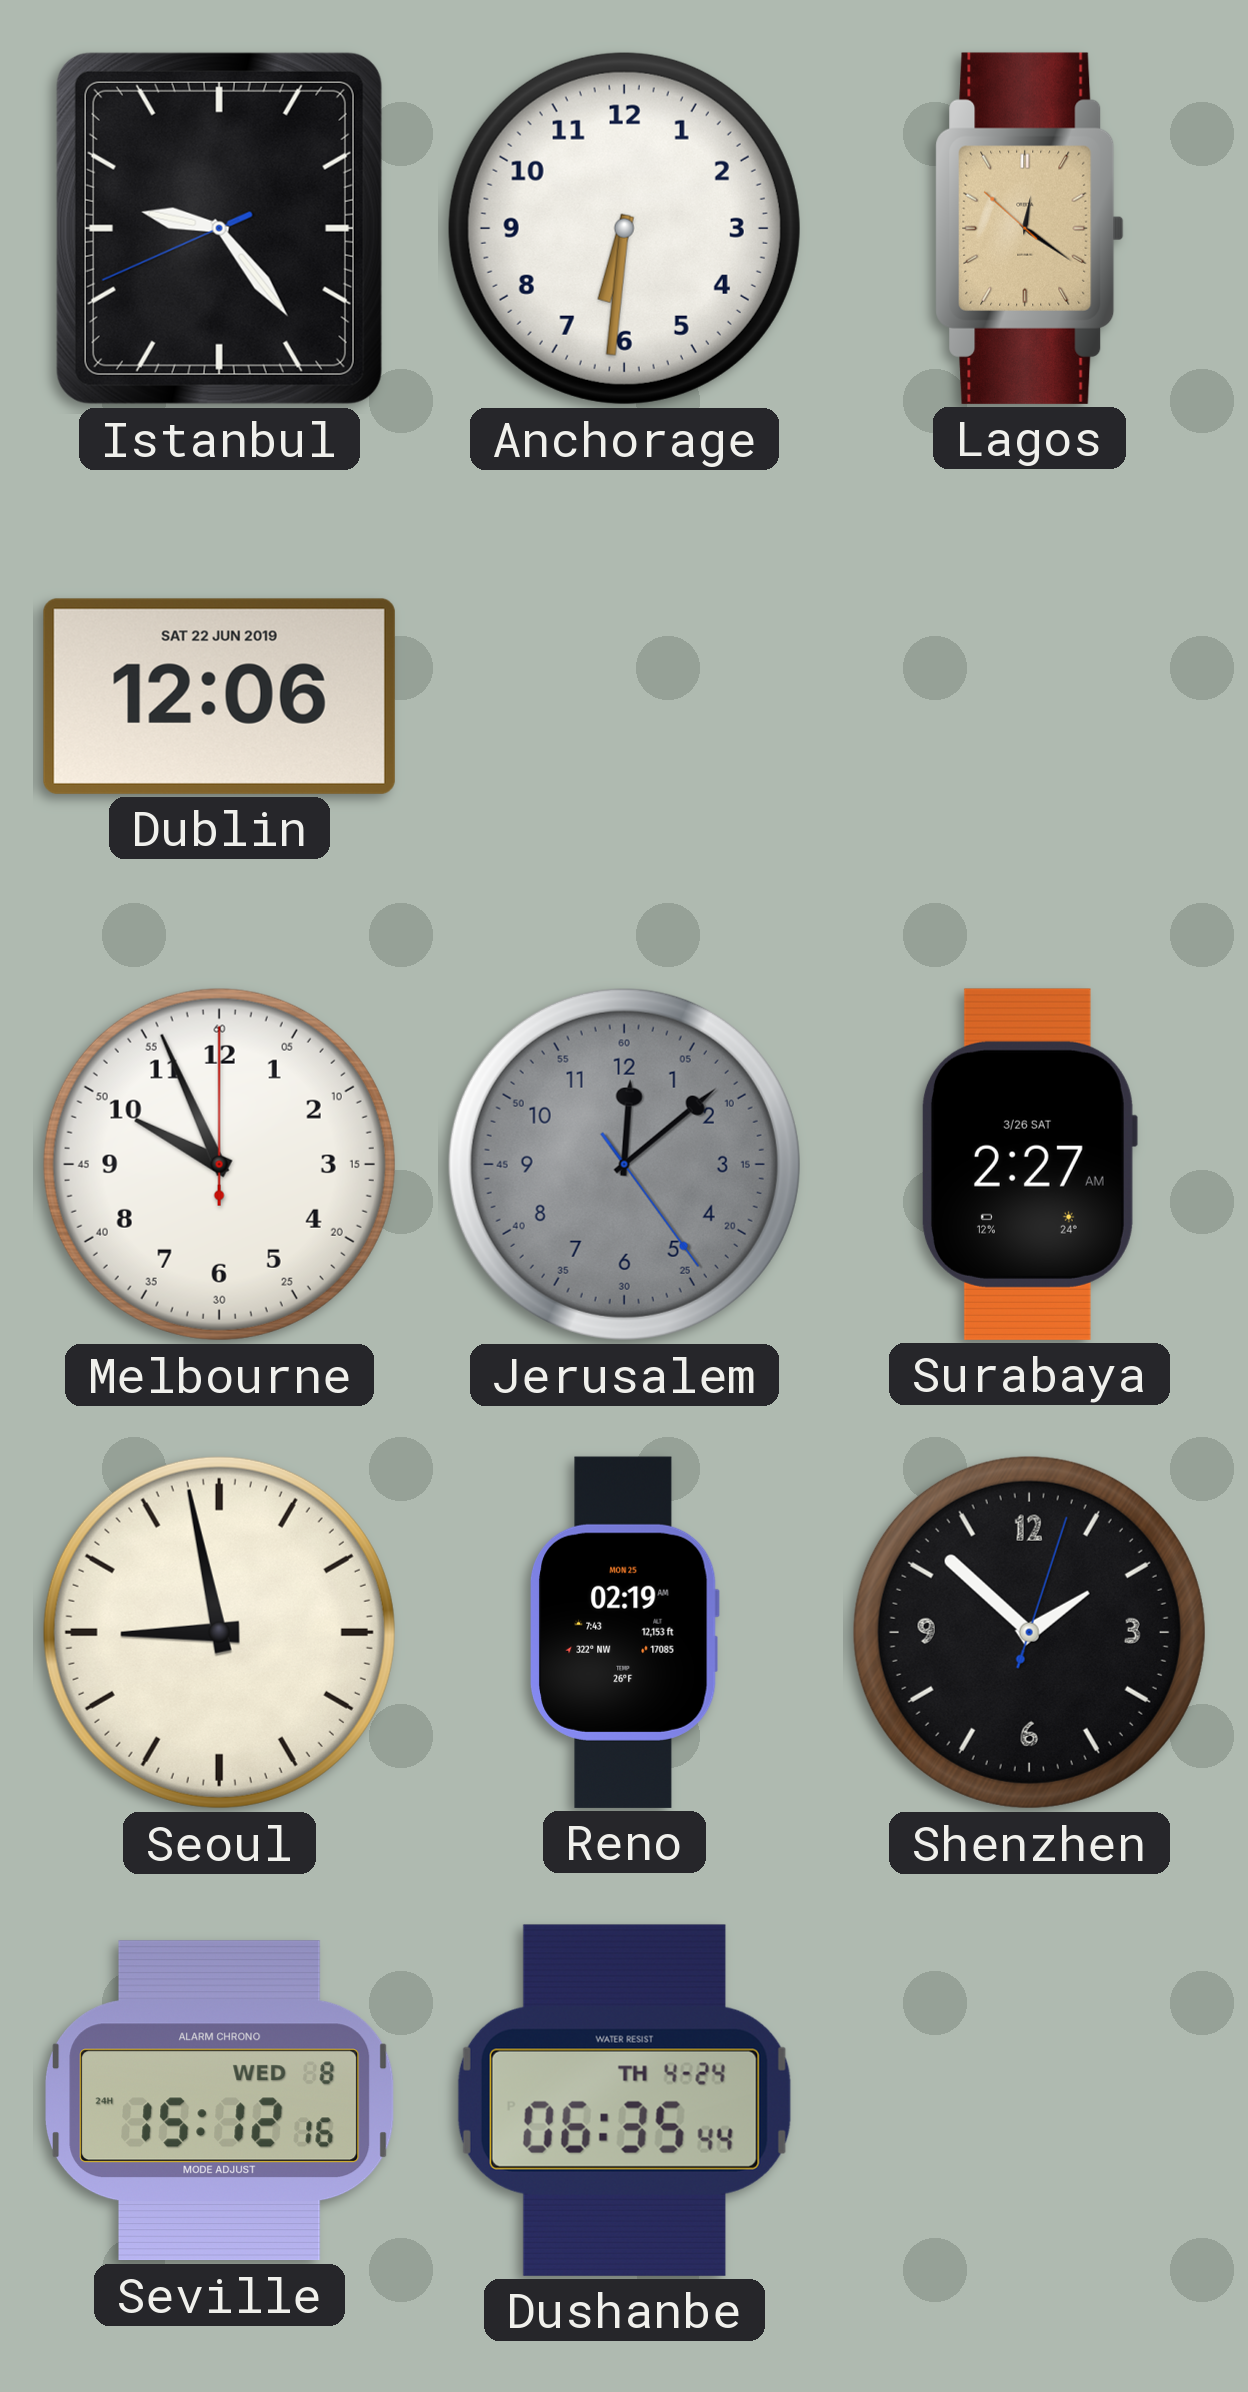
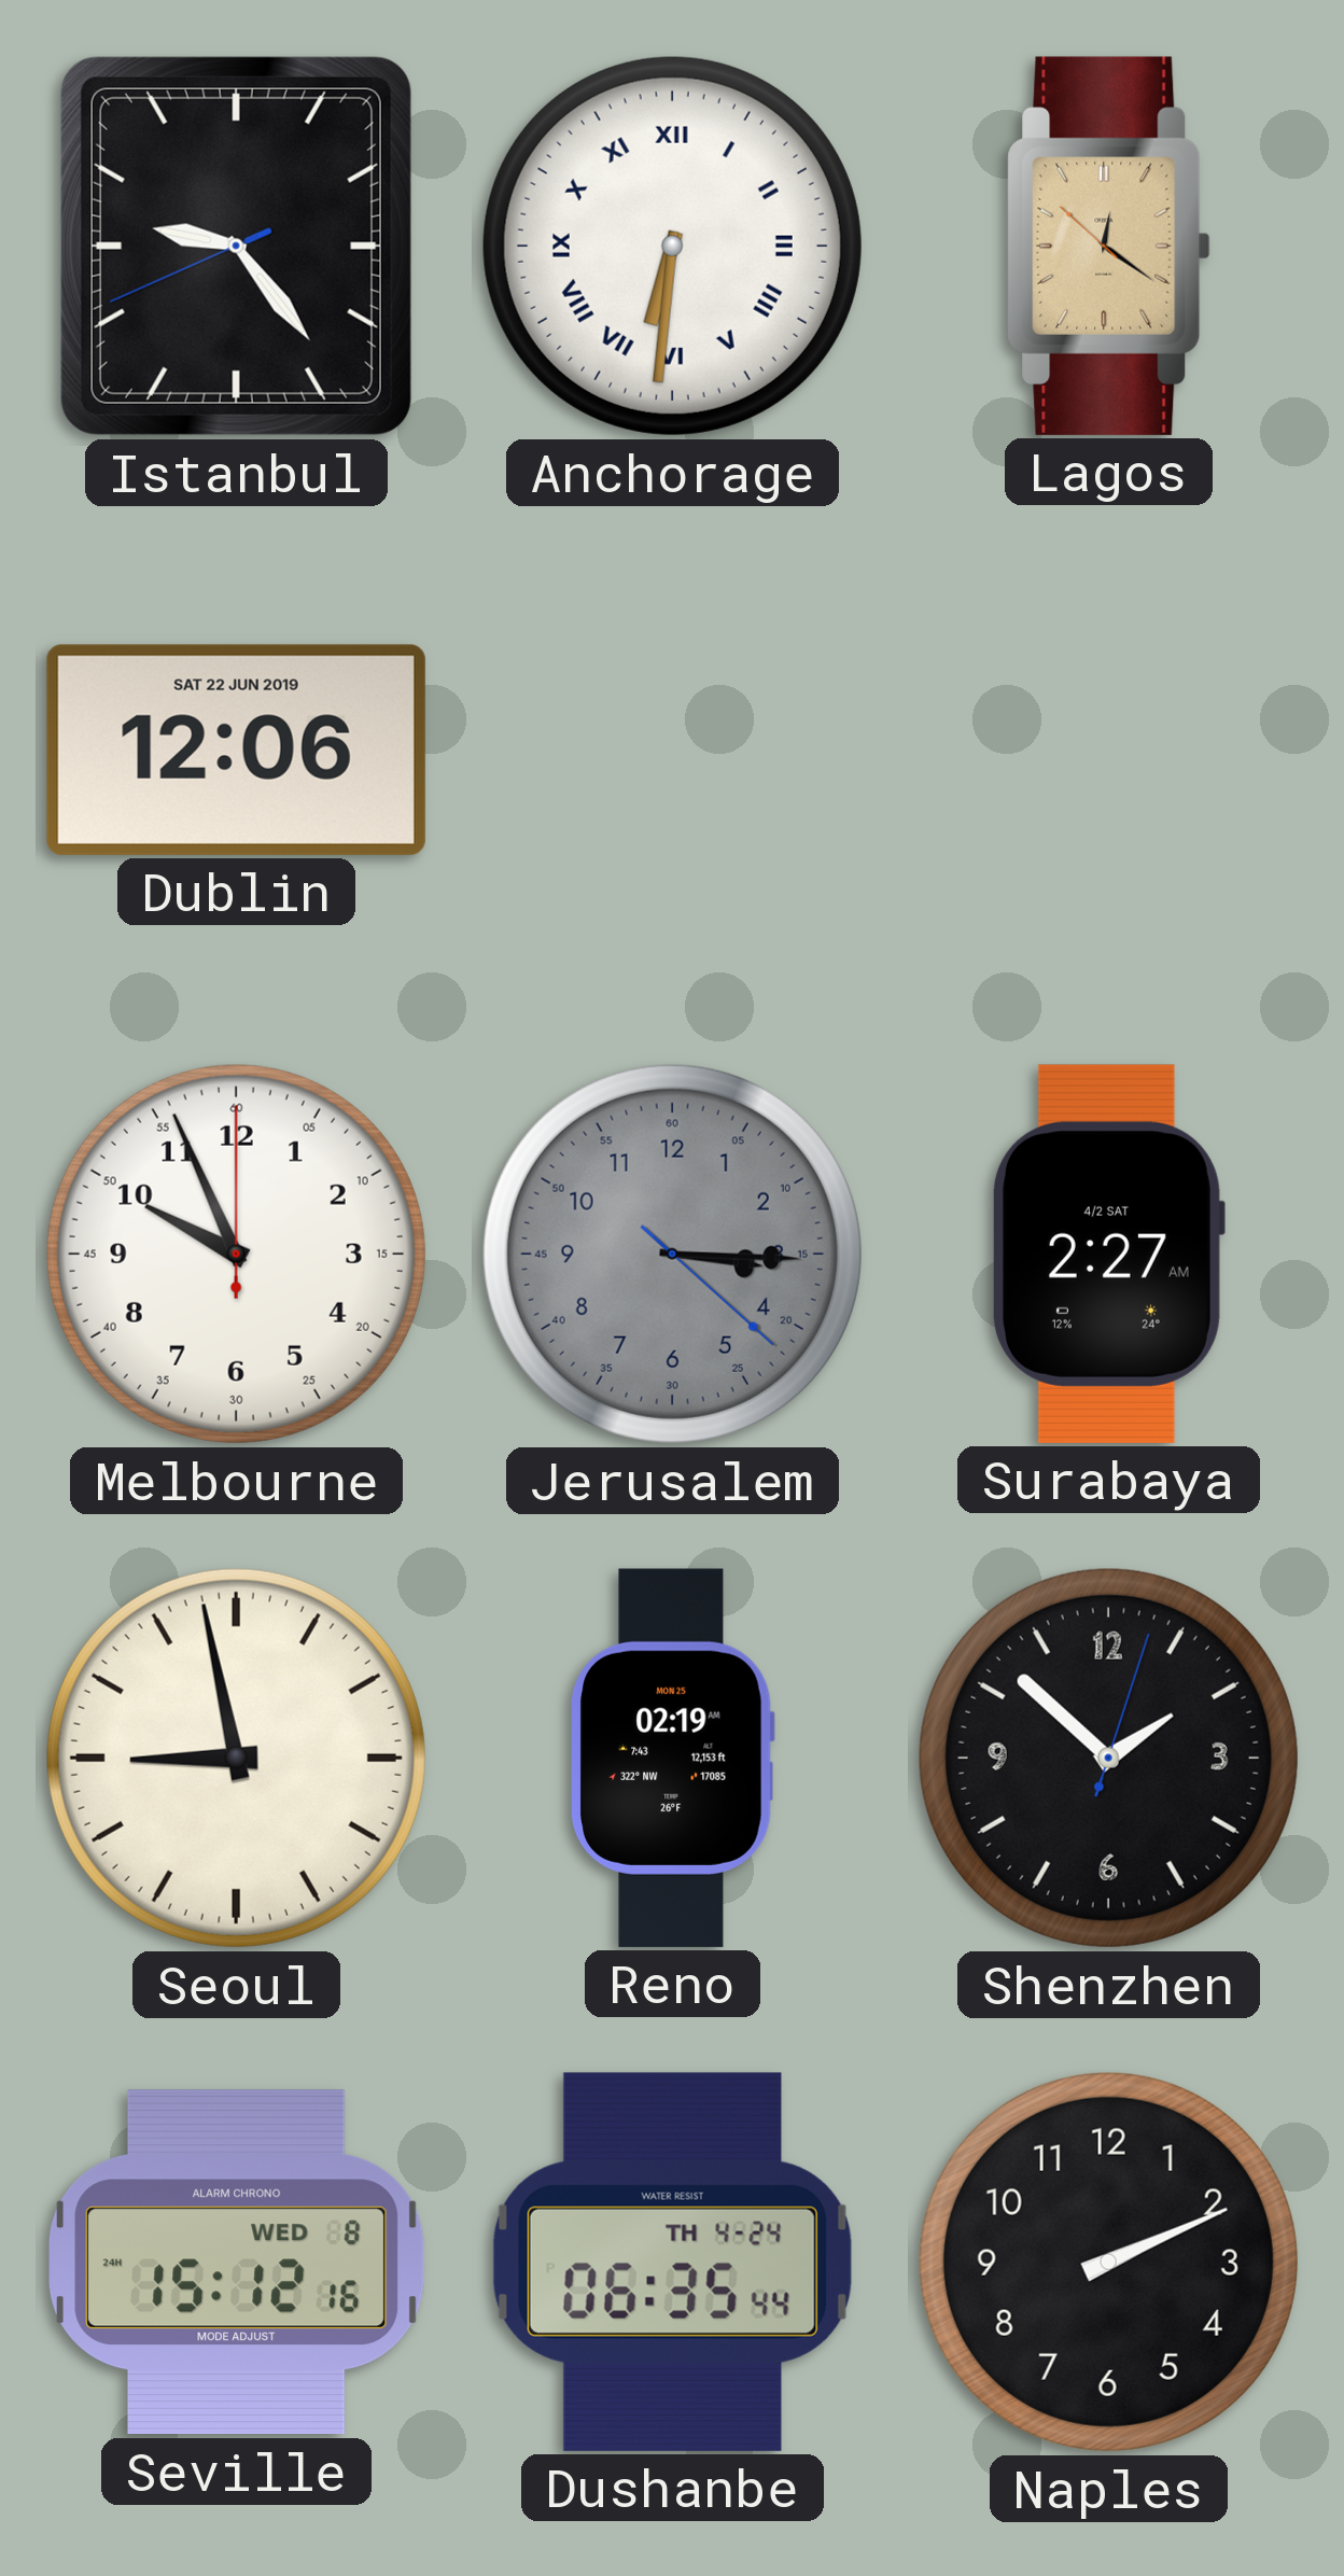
Anchorage numerals: Arabic -> Roman
Jerusalem: 12:08 -> 3:15
Surabaya date: 3/26 SAT -> 4/2 SAT
Naples: none -> 2:11
